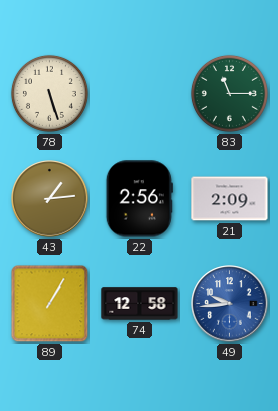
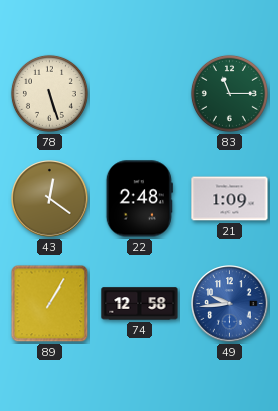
43: 1:14 -> 12:21
22: 2:56 -> 2:48
21: 2:09 -> 1:09
